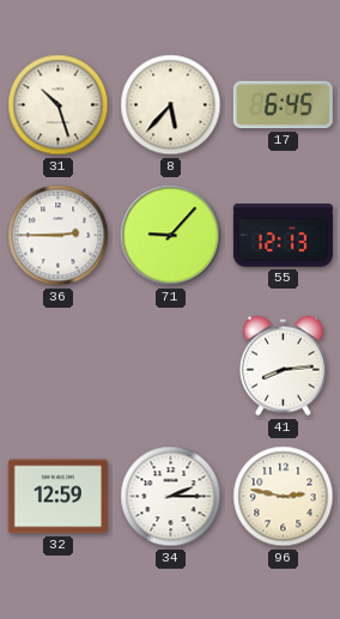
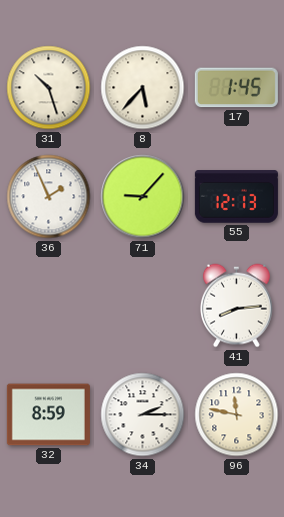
17: 6:45 -> 1:45
36: 2:45 -> 1:56
32: 12:59 -> 8:59
96: 2:47 -> 11:47
